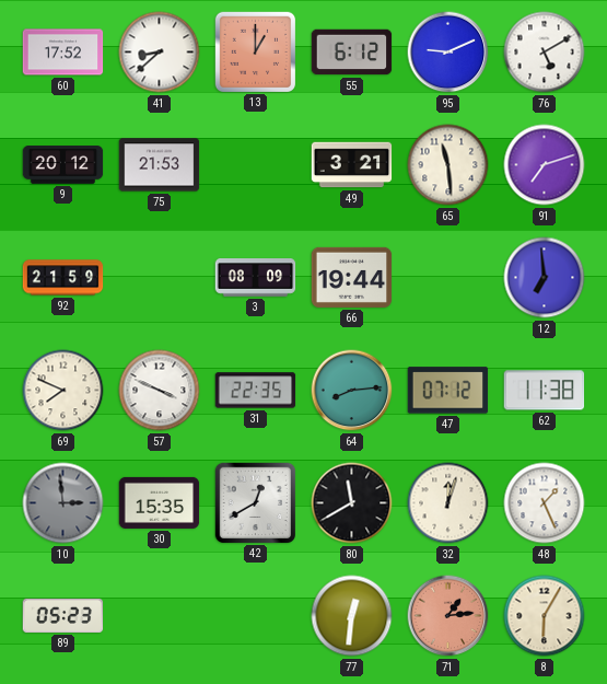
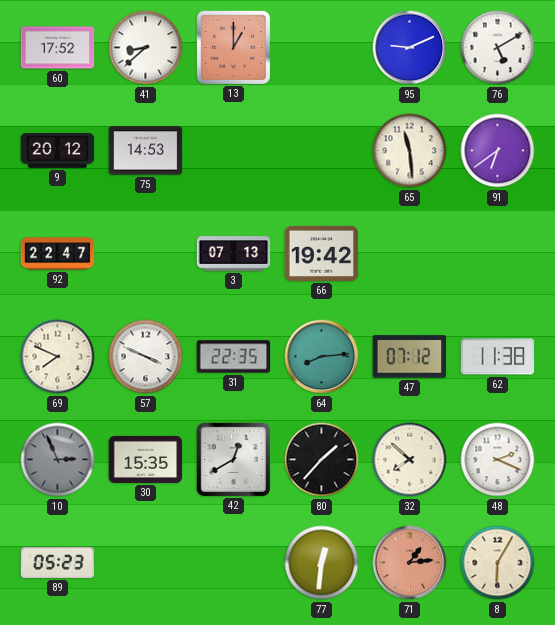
55: 6:12 -> none
75: 21:53 -> 14:53
49: 3:21 -> none
91: 7:12 -> 6:39
92: 21:59 -> 22:47
3: 08:09 -> 07:13
66: 19:44 -> 19:42
12: 6:59 -> none
10: 2:59 -> 2:56
80: 11:40 -> 1:37
32: 12:03 -> 7:52
48: 1:26 -> 2:19
